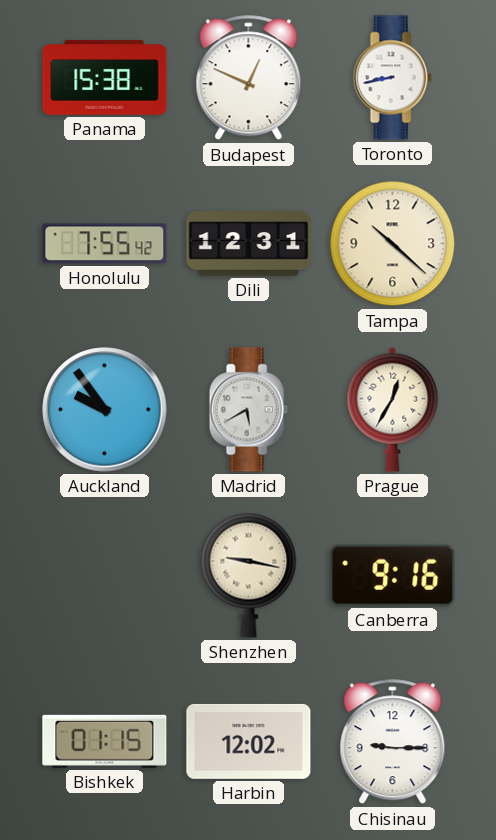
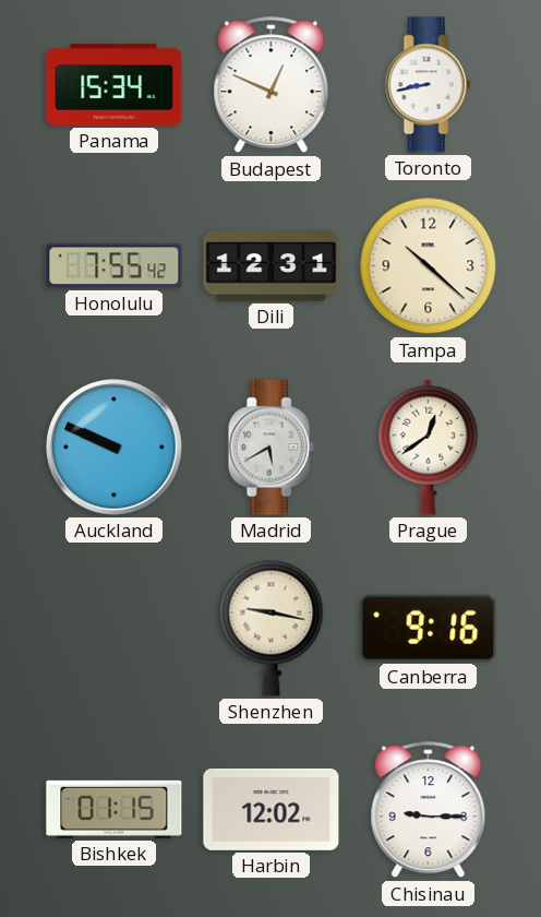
Panama: 15:38 -> 15:34
Auckland: 9:54 -> 9:49
Prague: 12:35 -> 12:39
